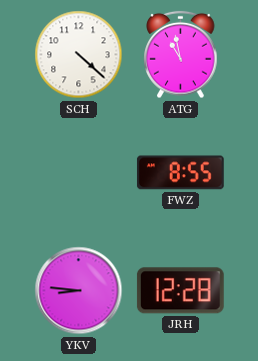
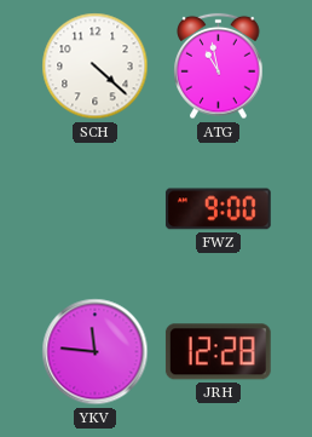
FWZ: 8:55 -> 9:00
YKV: 8:46 -> 11:46
